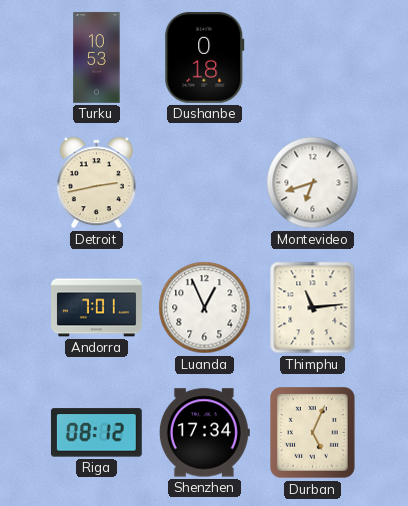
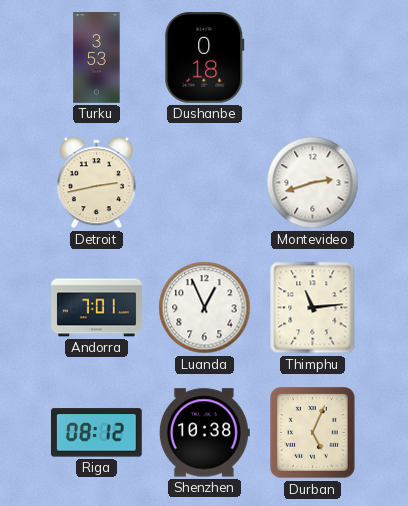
Turku: 10:53 -> 3:53
Montevideo: 6:42 -> 2:42
Shenzhen: 17:34 -> 10:38
